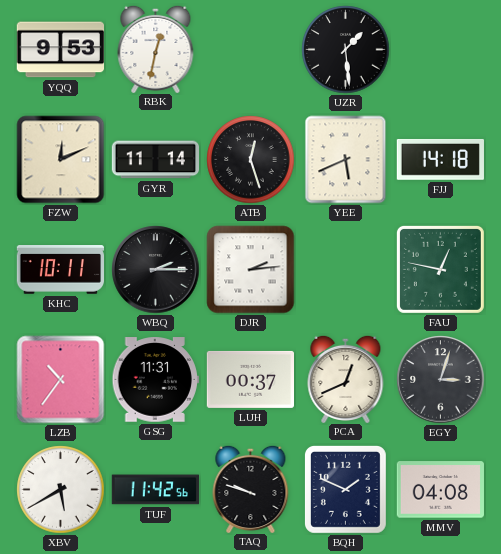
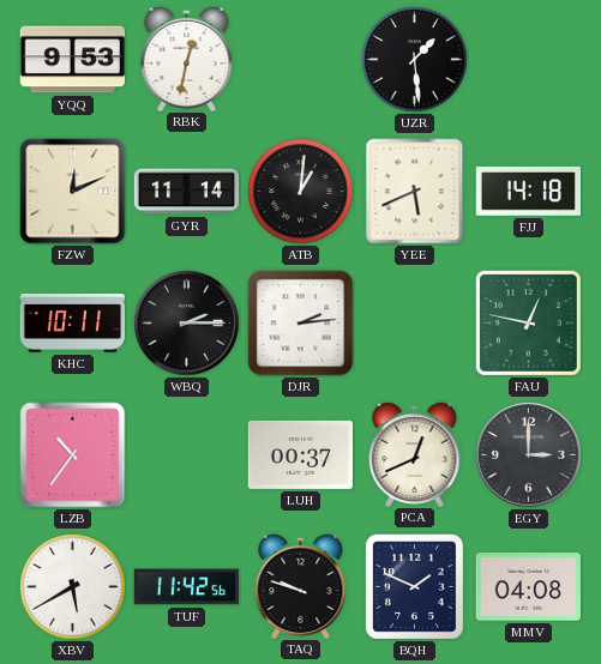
ATB: 12:27 -> 1:01
GSG: 11:31 -> none
EGY: 3:03 -> 3:00
